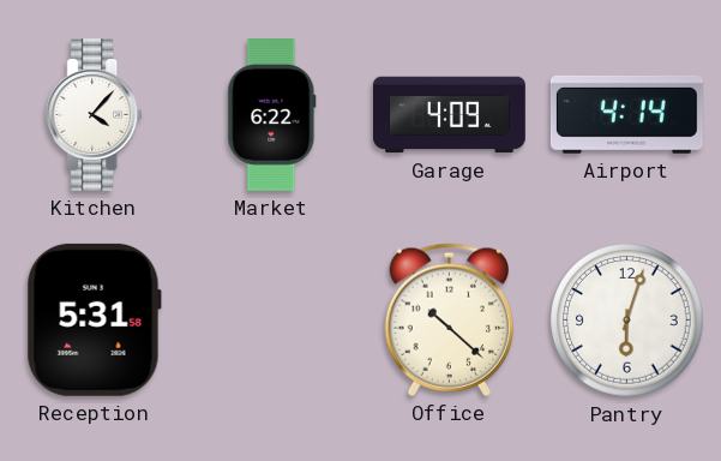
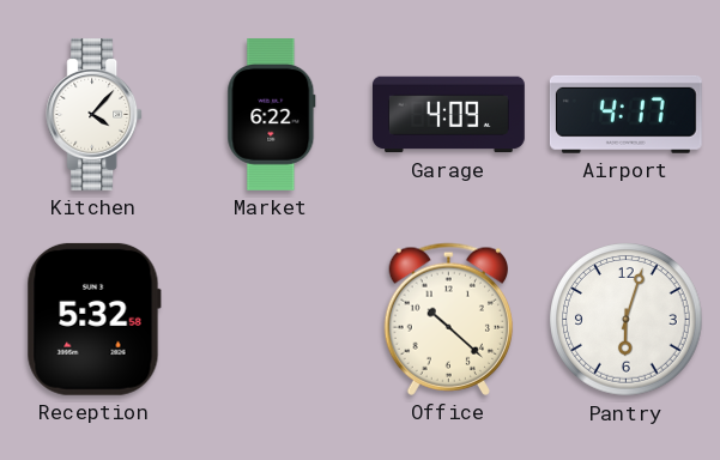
Airport: 4:14 -> 4:17
Reception: 5:31 -> 5:32
